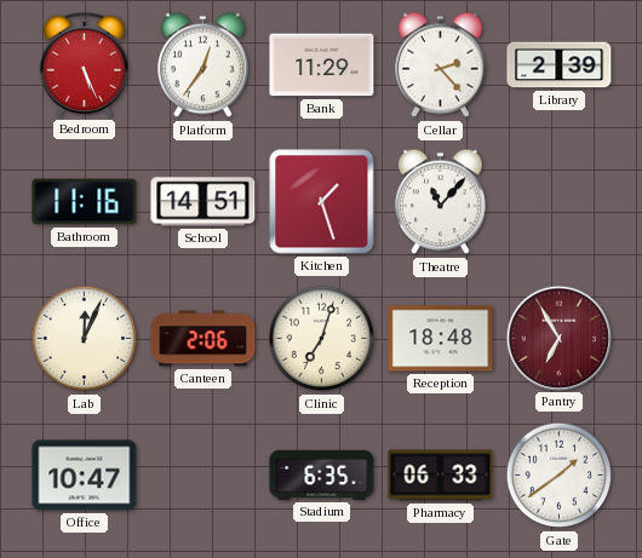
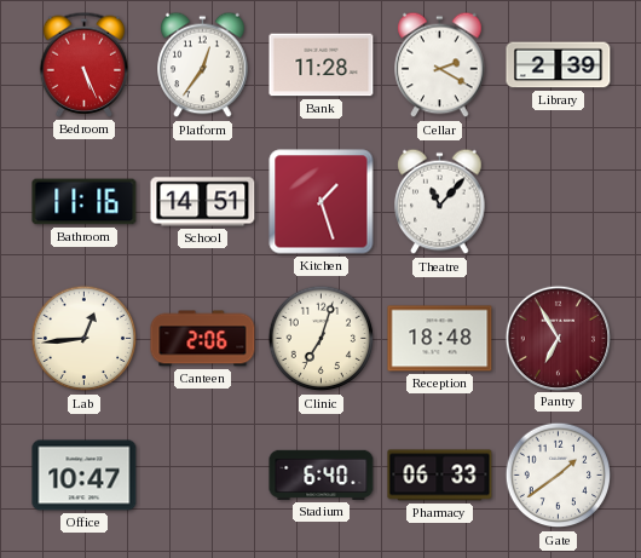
Bank: 11:29 -> 11:28
Cellar: 2:23 -> 2:20
Lab: 12:04 -> 12:44
Stadium: 6:35 -> 6:40
